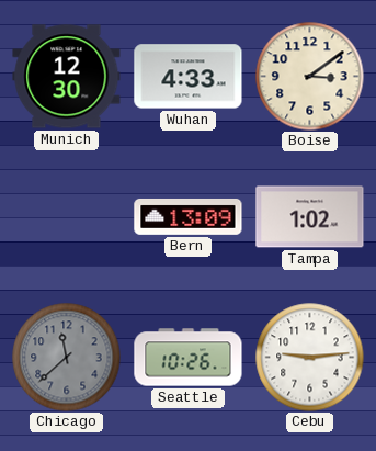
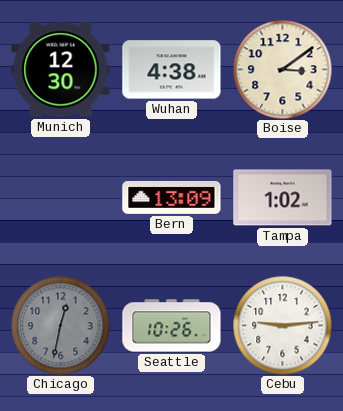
Wuhan: 4:33 -> 4:38
Chicago: 11:38 -> 12:32
